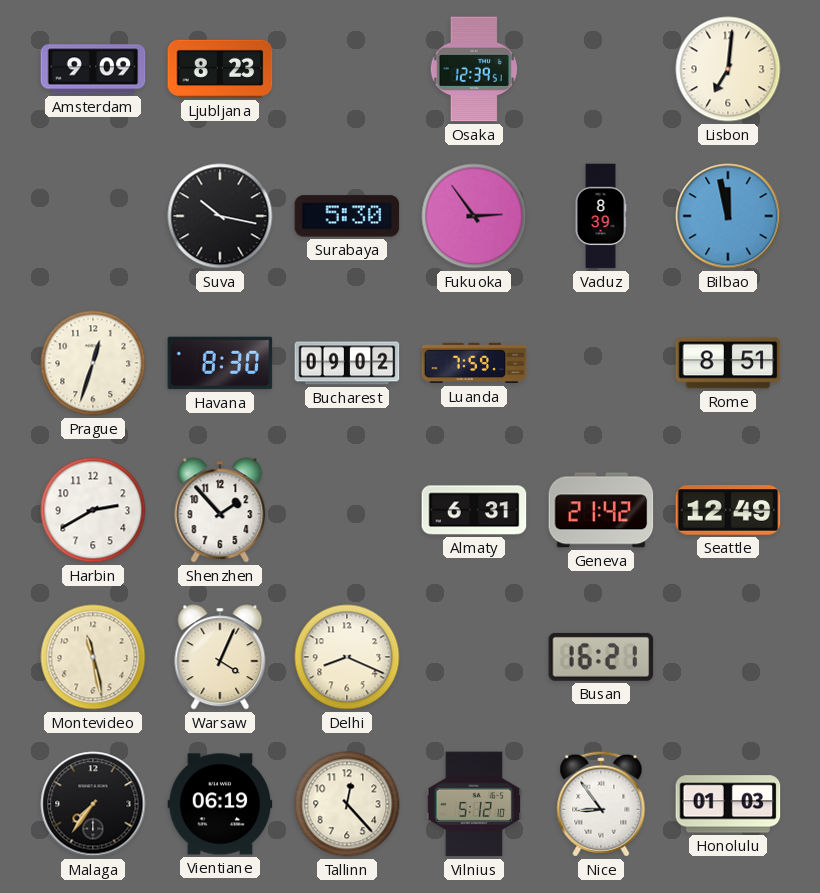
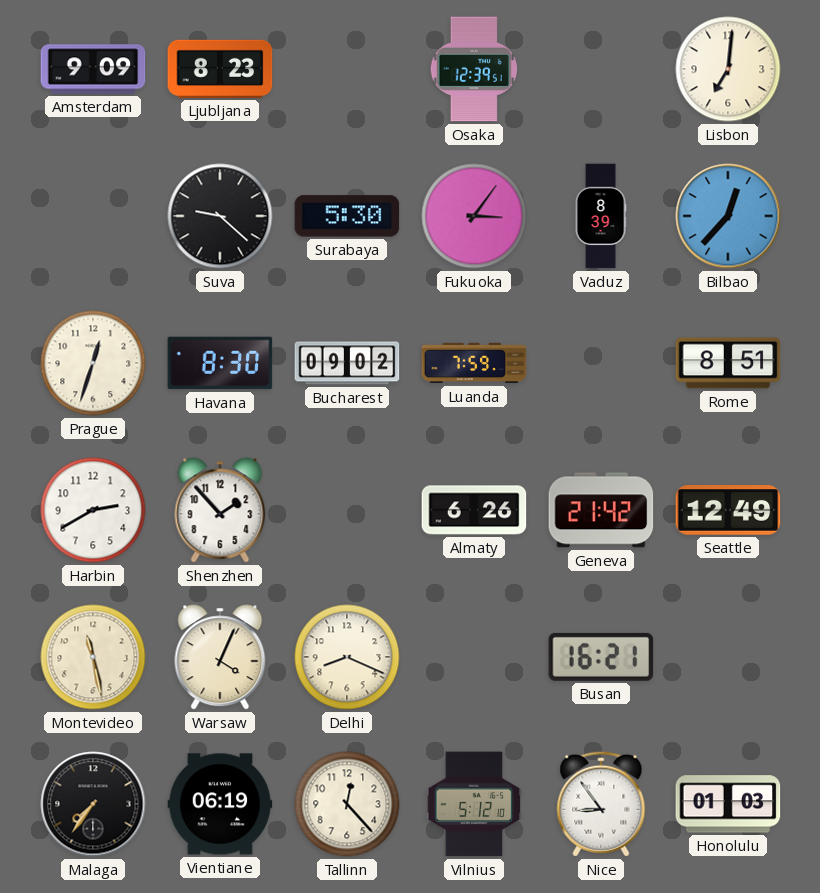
Suva: 10:17 -> 9:22
Fukuoka: 2:54 -> 3:06
Bilbao: 11:58 -> 12:37
Almaty: 6:31 -> 6:26
